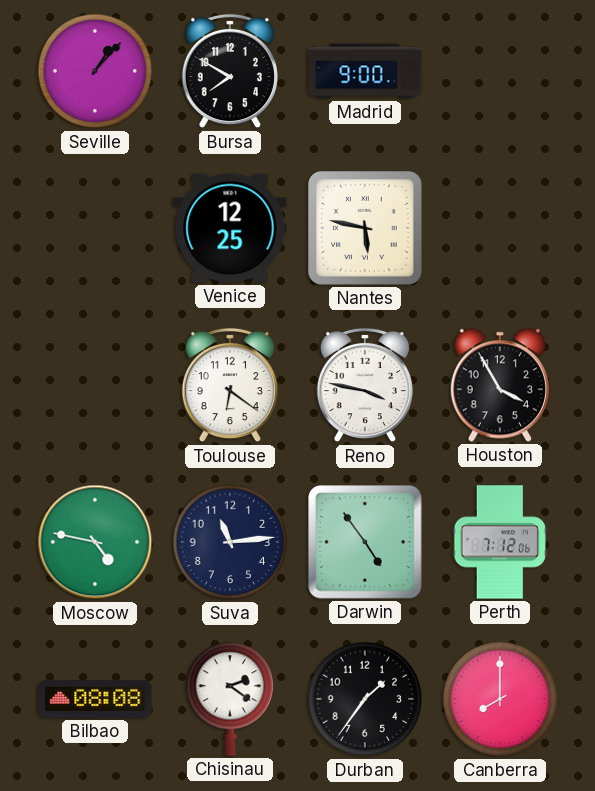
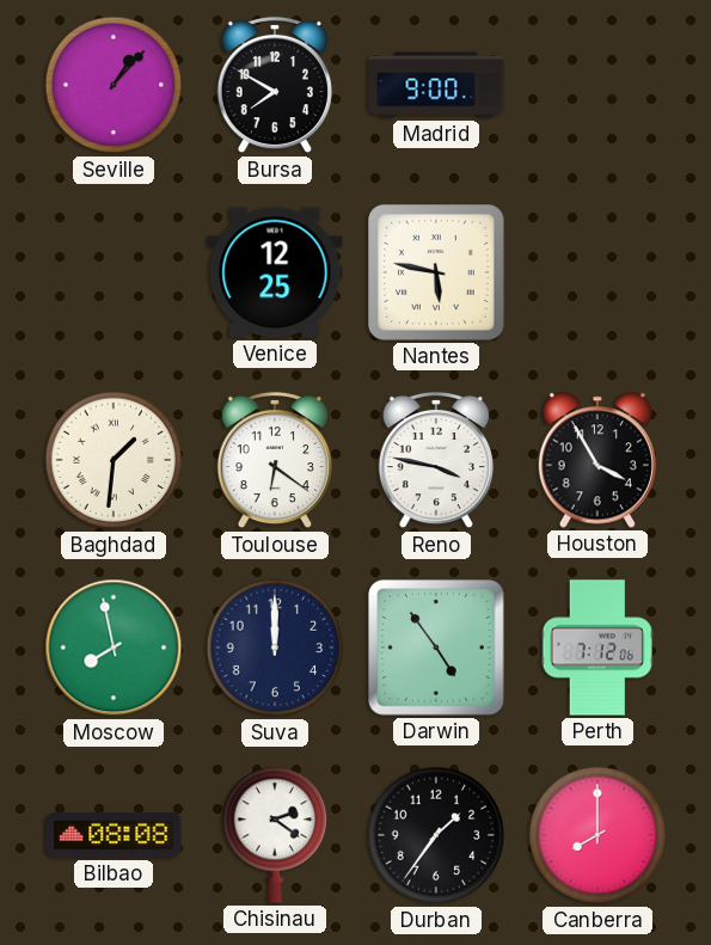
Baghdad: none -> 1:31
Moscow: 4:47 -> 7:58
Suva: 11:14 -> 12:00
